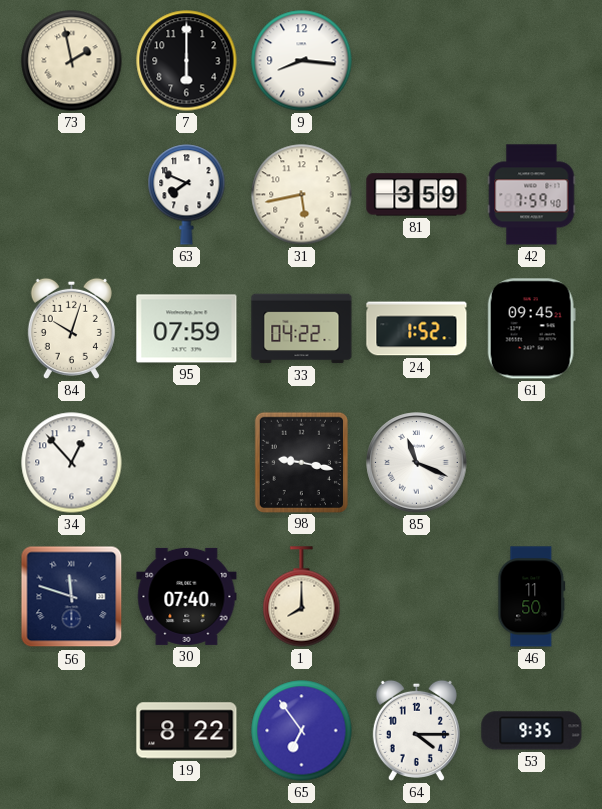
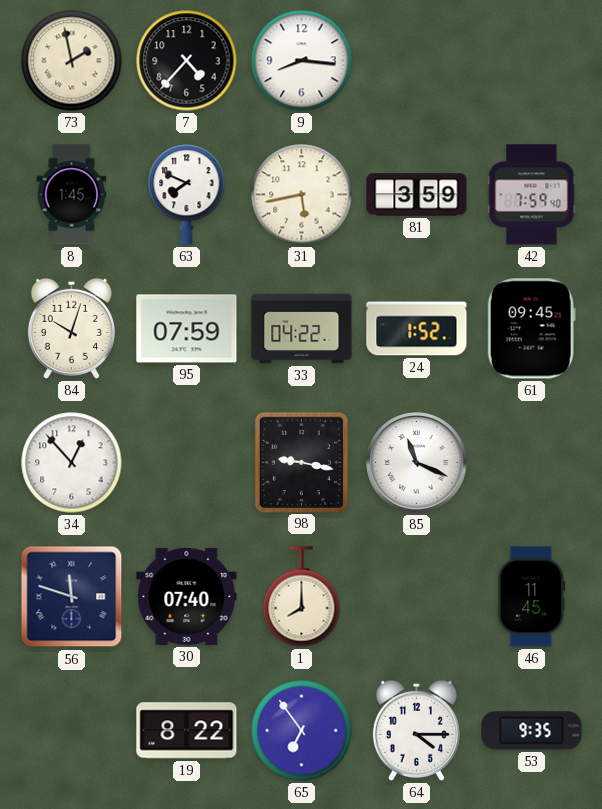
7: 6:00 -> 4:37
8: none -> 1:45
46: 11:50 -> 11:45
